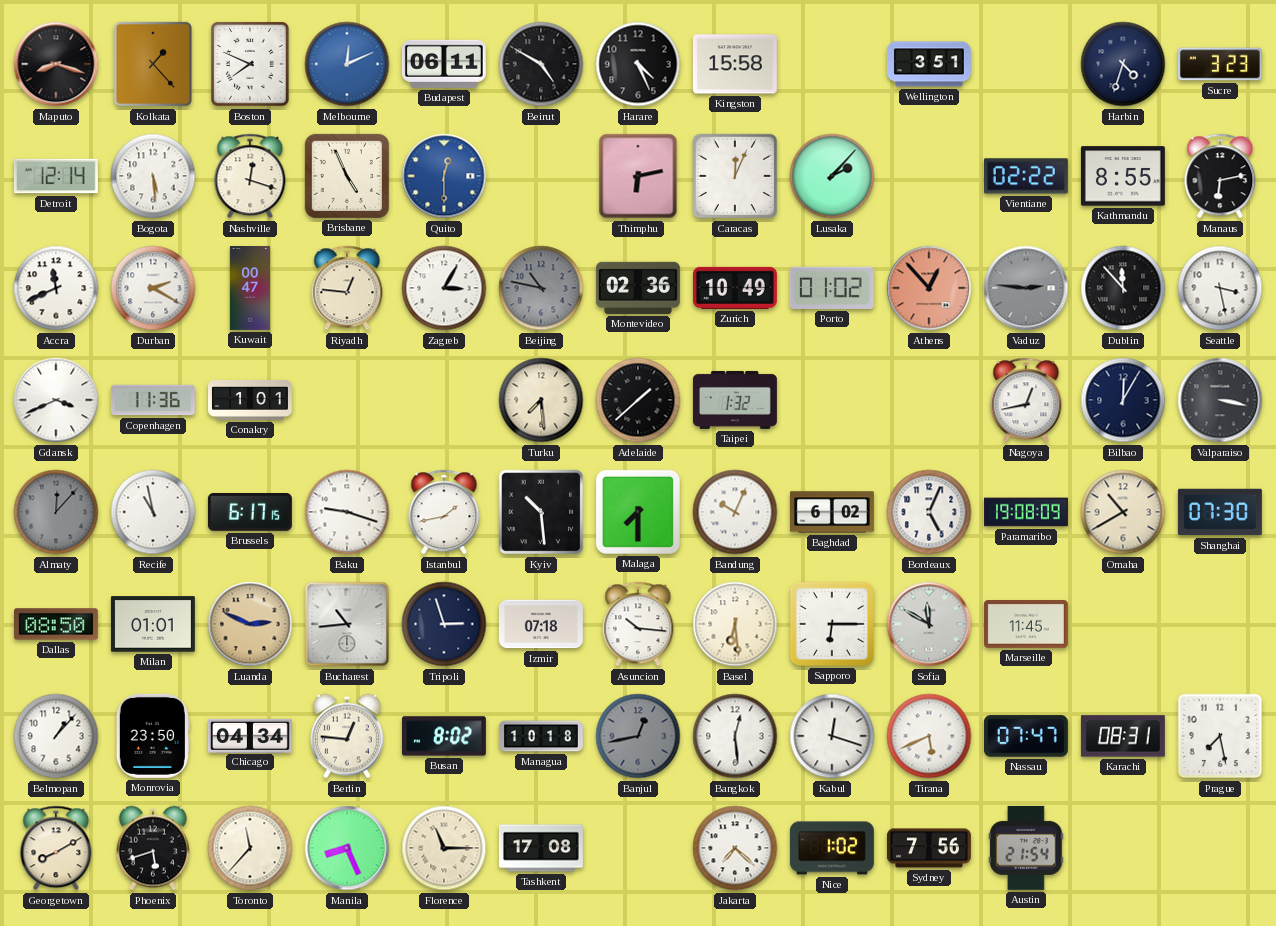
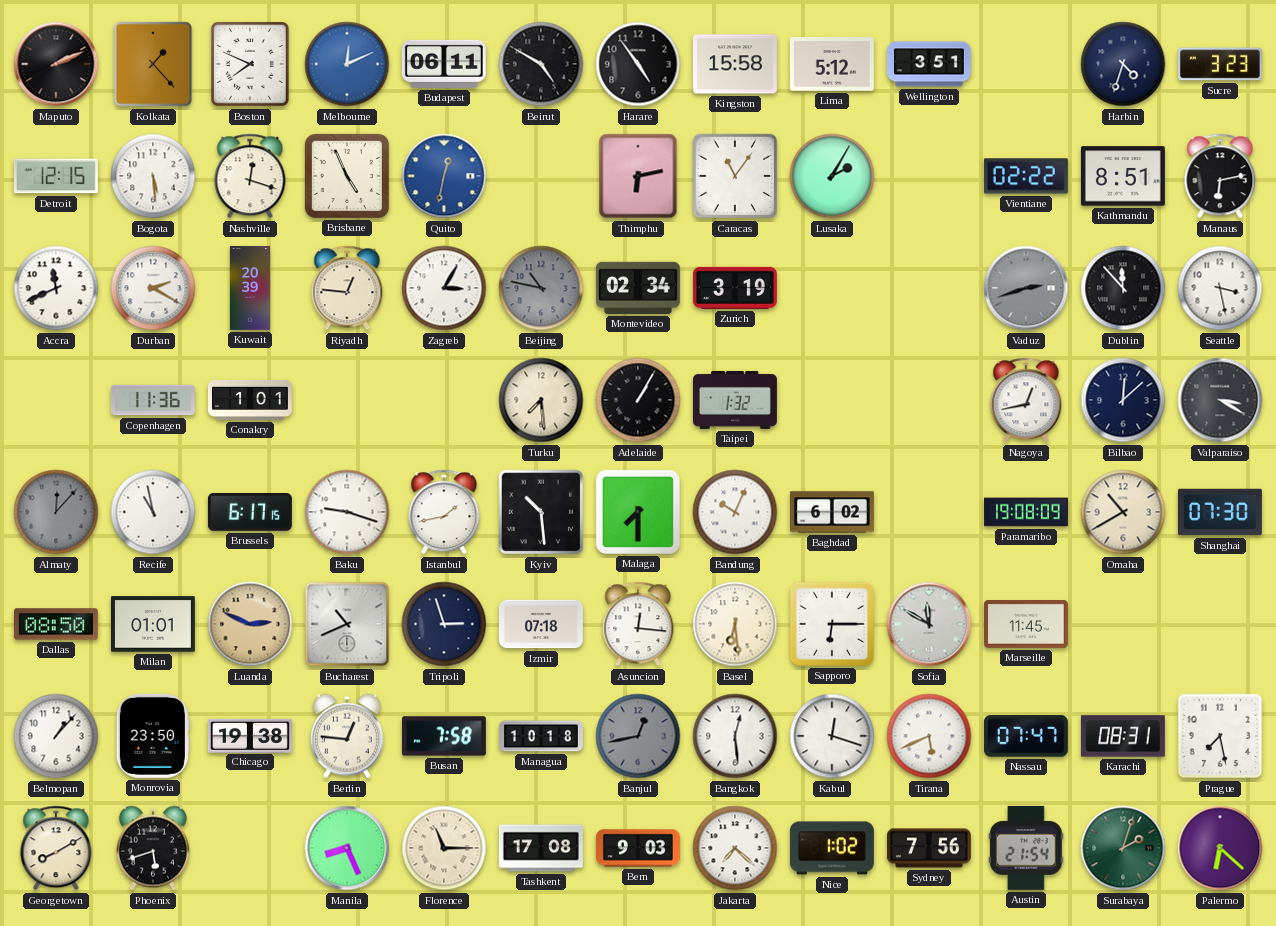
Maputo: 8:18 -> 2:11
Harare: 4:26 -> 4:54
Lima: none -> 5:12
Detroit: 12:14 -> 12:15
Quito: 12:30 -> 12:32
Caracas: 12:04 -> 11:06
Lusaka: 2:07 -> 2:05
Kathmandu: 8:55 -> 8:51
Kuwait: 00:47 -> 20:39
Montevideo: 02:36 -> 02:34
Zurich: 10:49 -> 3:19
Porto: 01:02 -> none
Athens: 12:53 -> none
Vaduz: 2:46 -> 2:42
Gdansk: 3:41 -> none
Adelaide: 1:38 -> 1:05
Bilbao: 12:05 -> 12:08
Valparaiso: 3:17 -> 3:20
Bordeaux: 5:04 -> none
Bucharest: 10:44 -> 10:41
Asuncion: 10:16 -> 12:16
Chicago: 04:34 -> 19:38
Busan: 8:02 -> 7:58
Toronto: 11:37 -> none
Bern: none -> 9:03
Surabaya: none -> 2:03
Palermo: none -> 6:22
